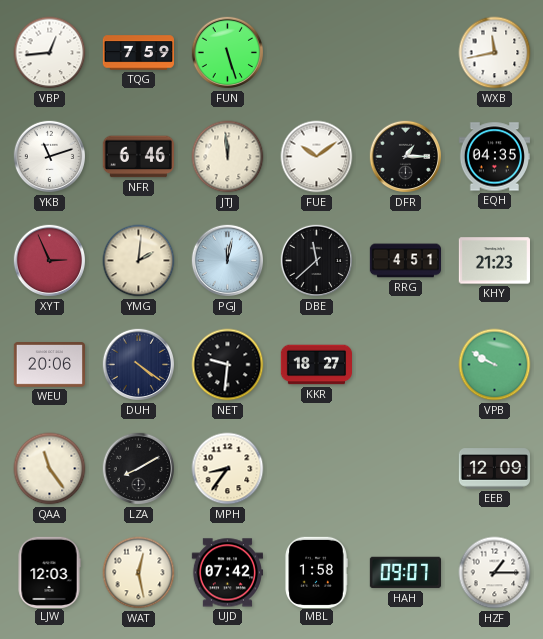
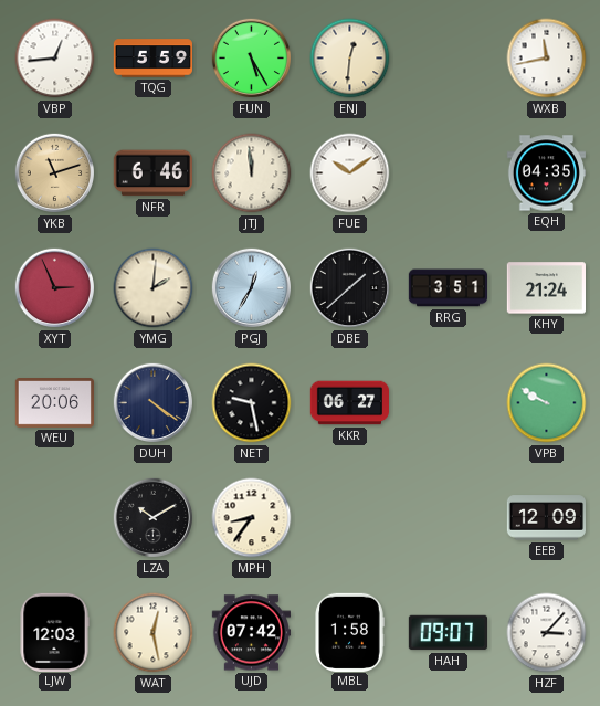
TQG: 7:59 -> 5:59
FUN: 5:27 -> 5:25
ENJ: none -> 12:31
YKB dial: white -> champagne
DFR: 1:15 -> none
PGJ: 12:02 -> 12:35
DBE: 11:38 -> 1:38
RRG: 4:51 -> 3:51
KHY: 21:23 -> 21:24
NET: 9:31 -> 9:28
KKR: 18:27 -> 06:27
QAA: 11:24 -> none
LZA: 8:10 -> 10:10
HZF: 1:15 -> 3:07
